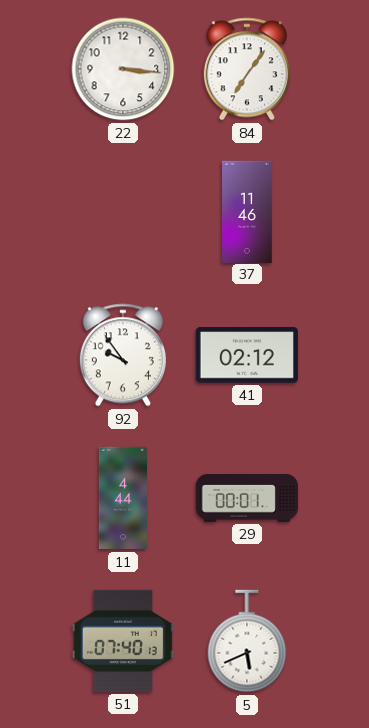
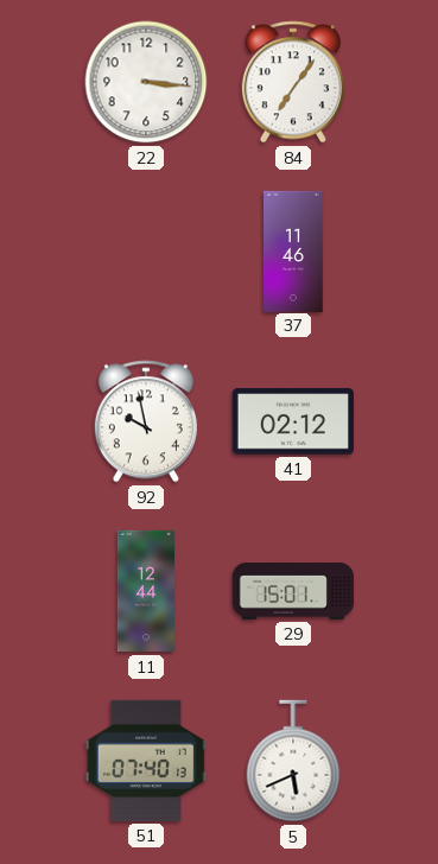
92: 9:54 -> 9:58
11: 4:44 -> 12:44
29: 00:01 -> 15:01
